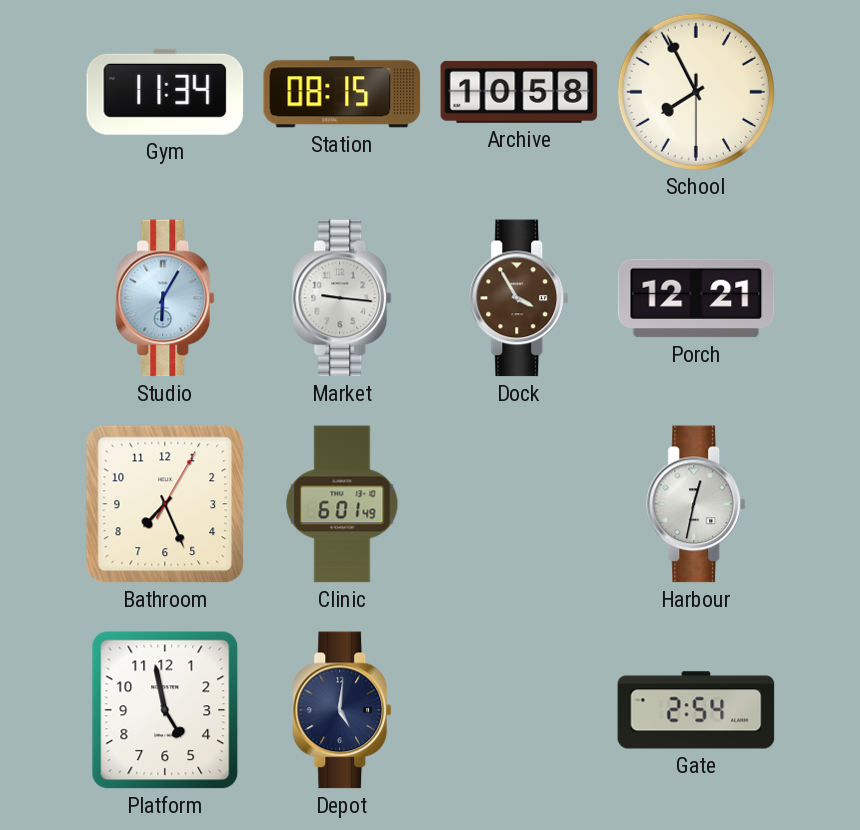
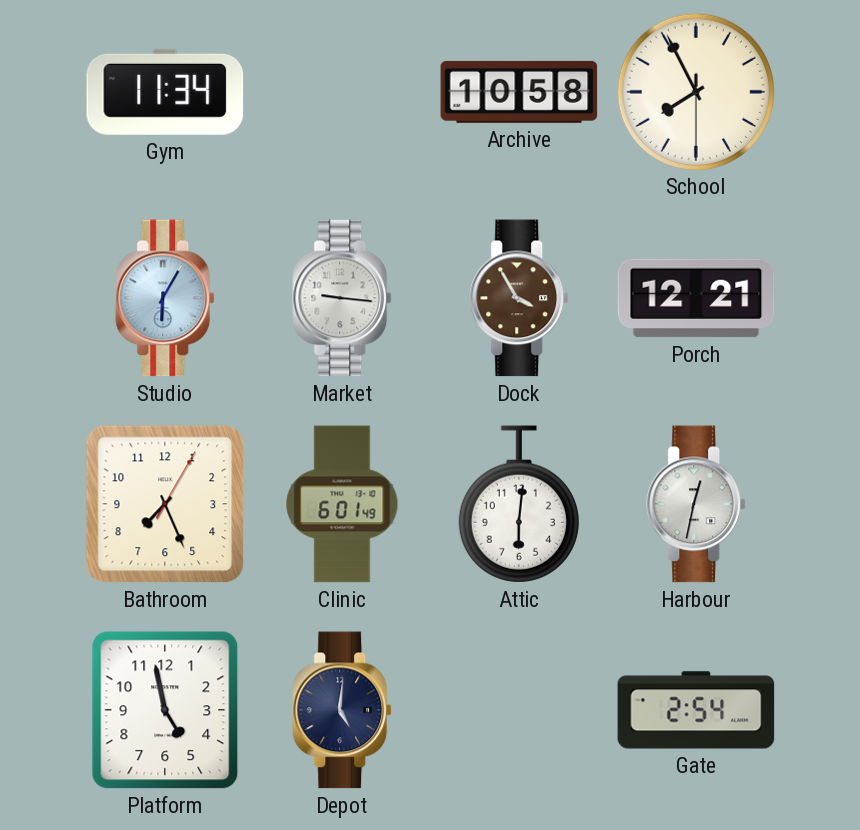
Station: 08:15 -> none
Attic: none -> 6:01
